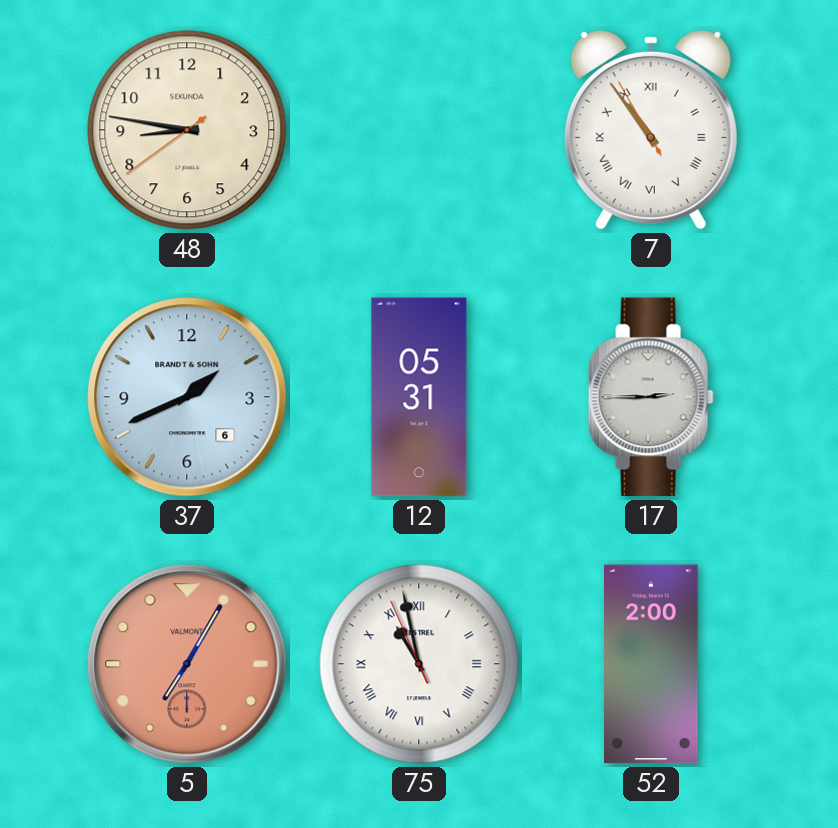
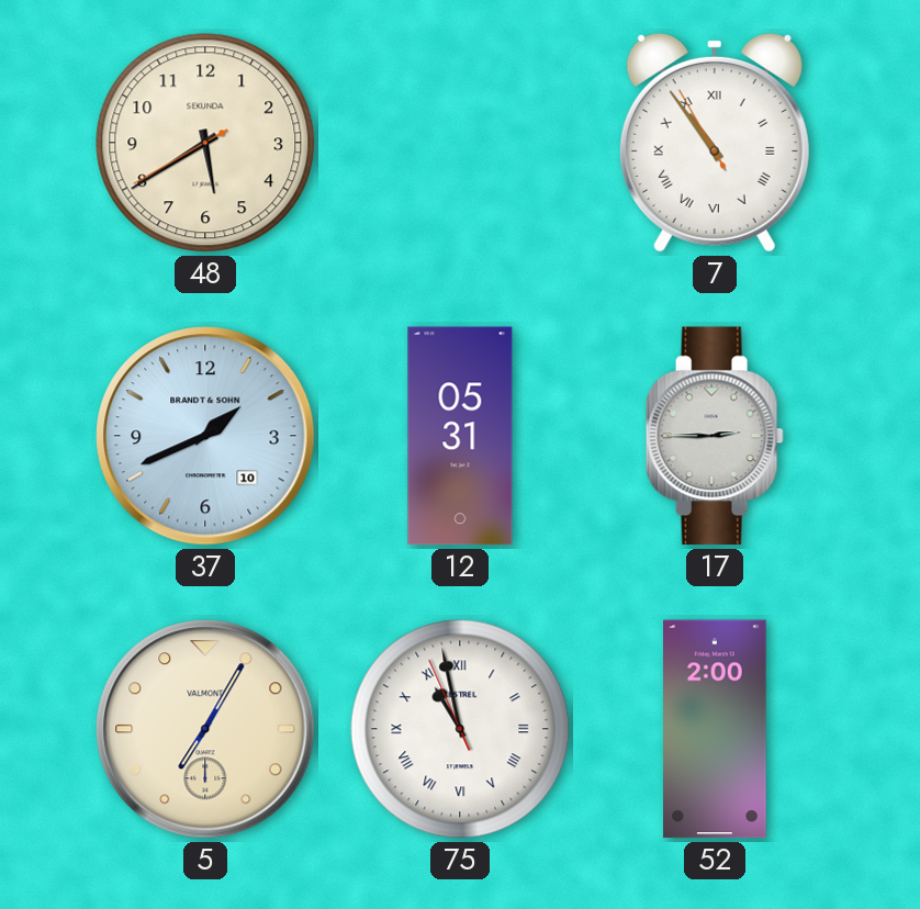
48: 8:46 -> 5:39
37 date: 6 -> 10
5 dial: salmon -> cream
